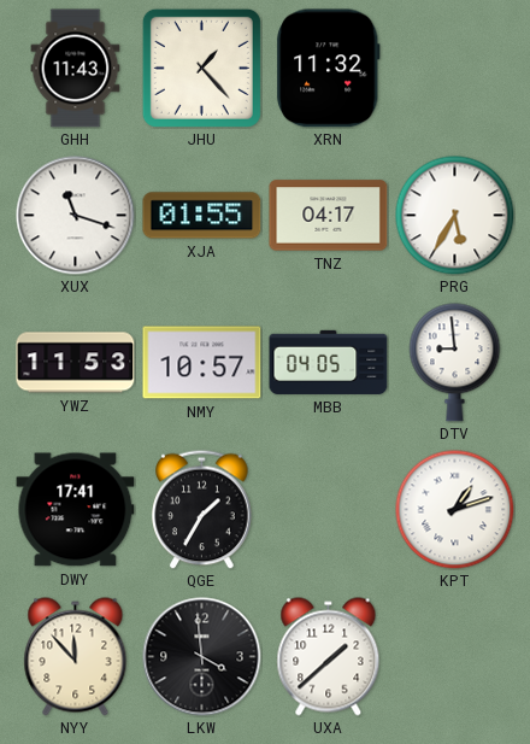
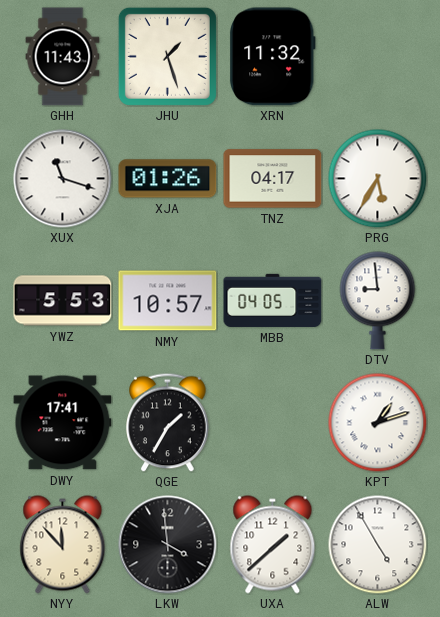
JHU: 1:23 -> 1:27
XJA: 01:55 -> 01:26
YWZ: 11:53 -> 5:53
ALW: none -> 4:55
